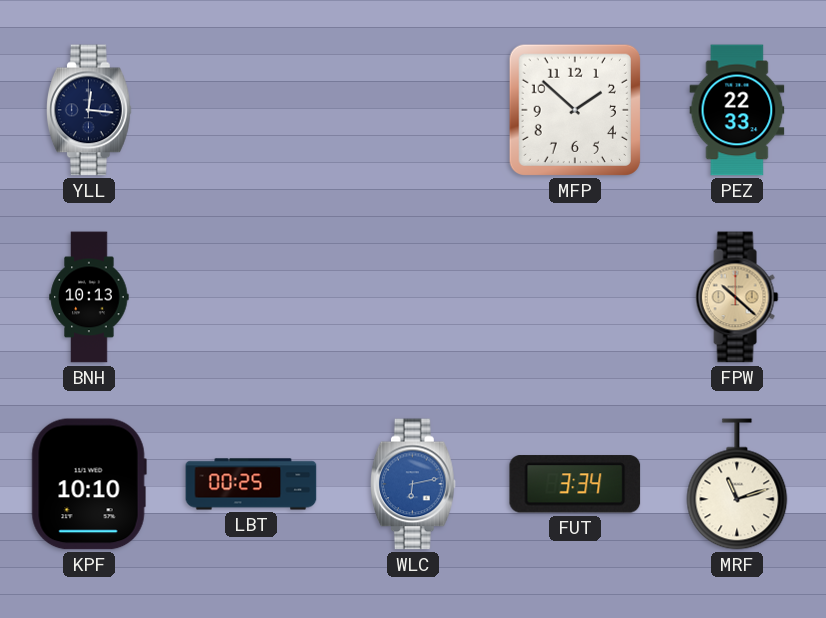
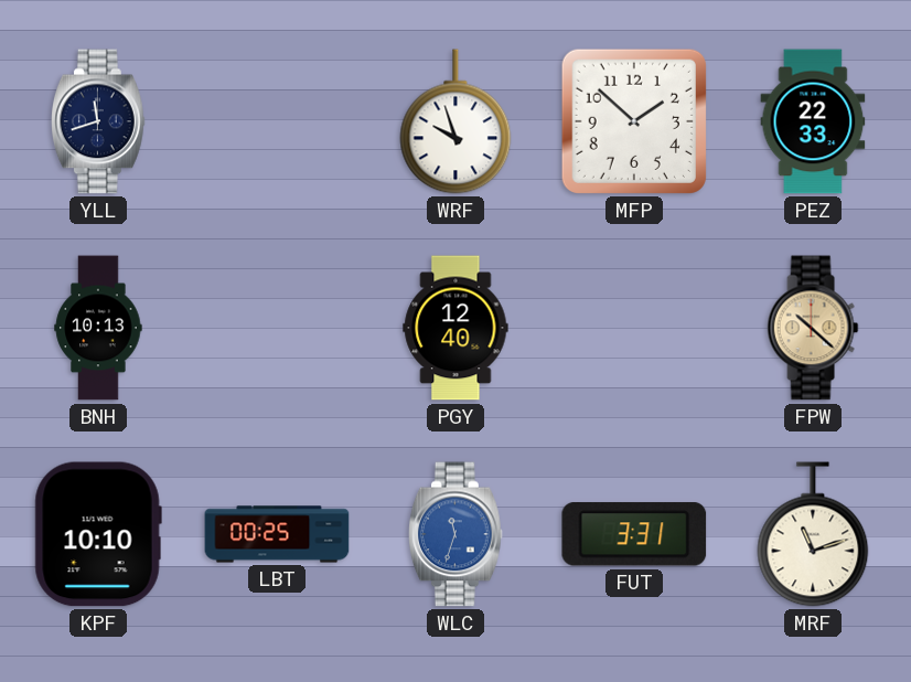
YLL: 12:16 -> 11:42
WRF: none -> 9:57
PGY: none -> 12:40
WLC: 6:13 -> 11:33
FUT: 3:34 -> 3:31
